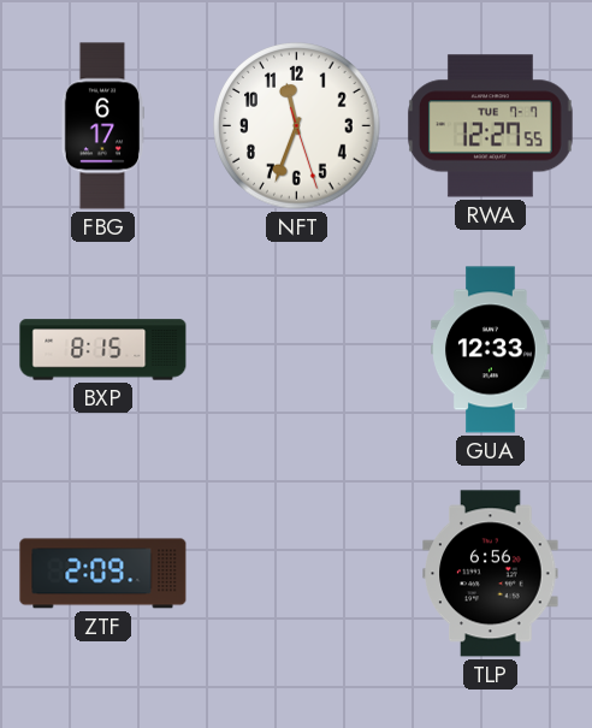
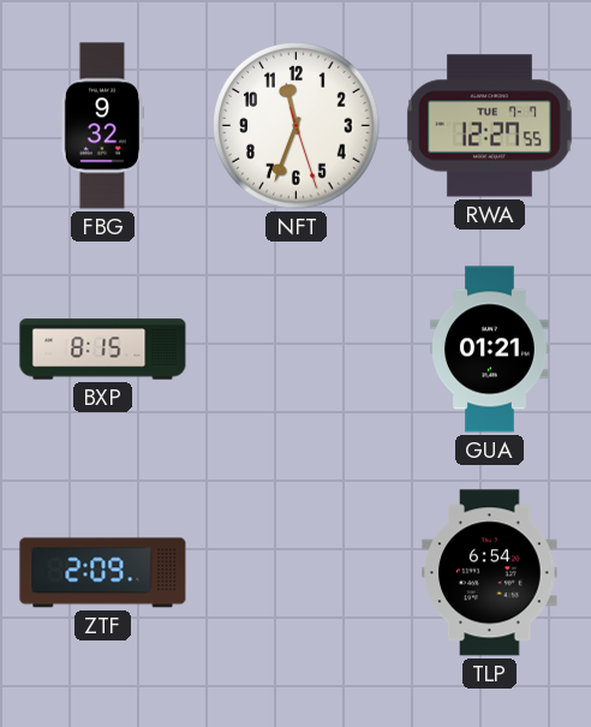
FBG: 6:17 -> 9:32
GUA: 12:33 -> 01:21
TLP: 6:56 -> 6:54
